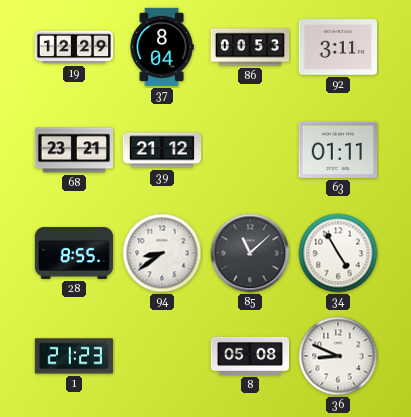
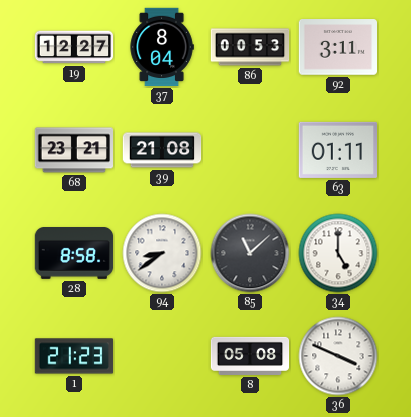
19: 12:29 -> 12:27
39: 21:12 -> 21:08
28: 8:55 -> 8:58
34: 4:55 -> 5:00
36: 8:49 -> 3:49
